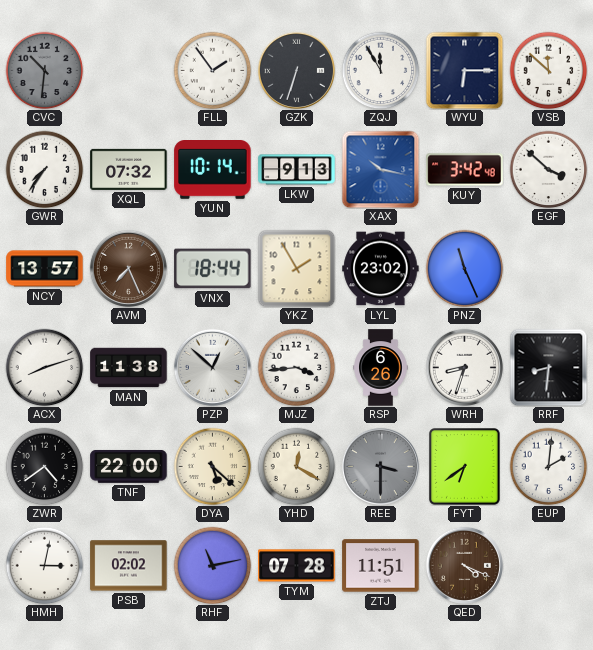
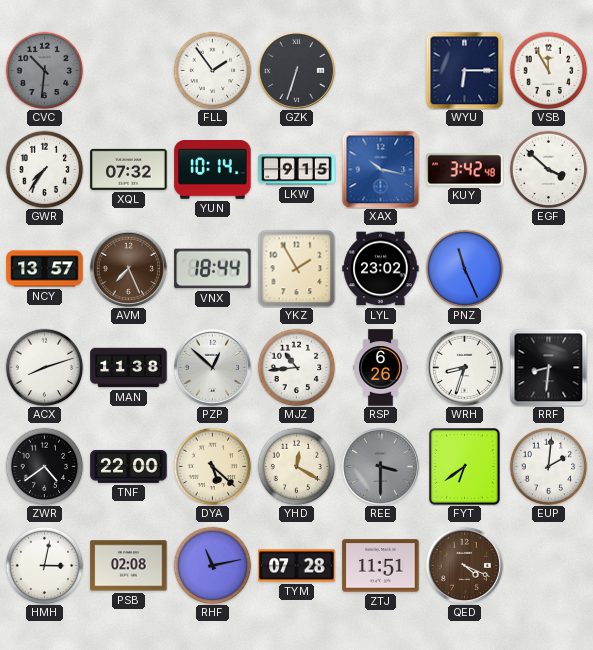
ZQJ: 11:55 -> none
VSB: 11:52 -> 11:55
LKW: 9:13 -> 9:15
MJZ: 3:44 -> 10:44
PSB: 02:02 -> 02:08
